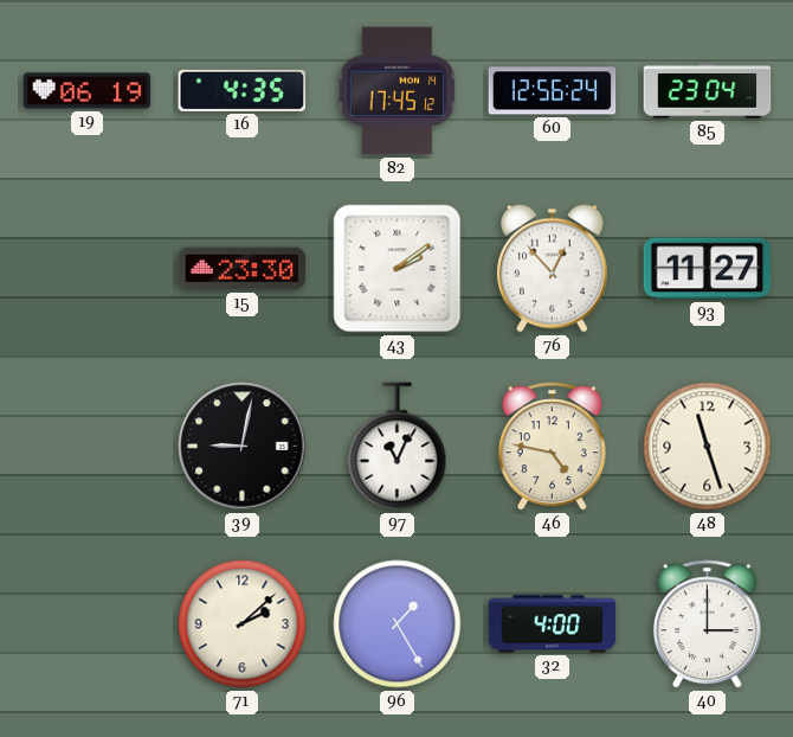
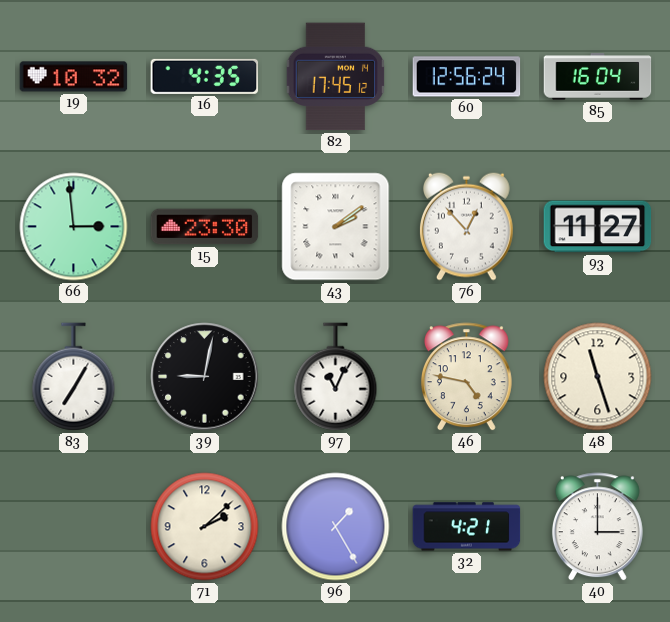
19: 06:19 -> 10:32
85: 23:04 -> 16:04
66: none -> 2:59
83: none -> 7:05
32: 4:00 -> 4:21
